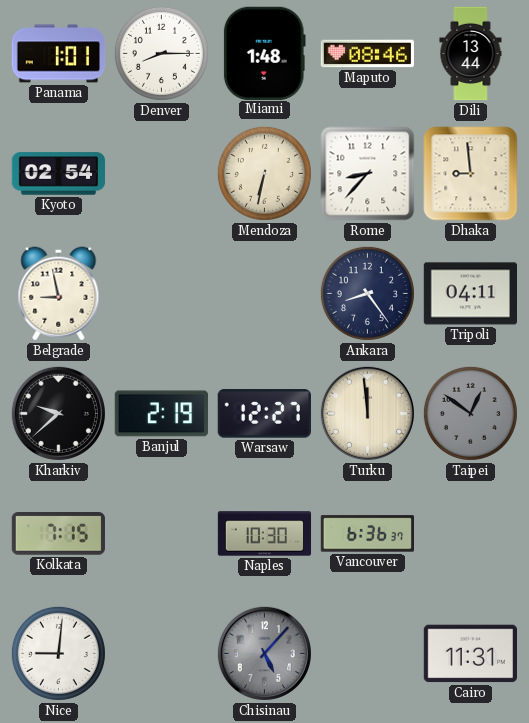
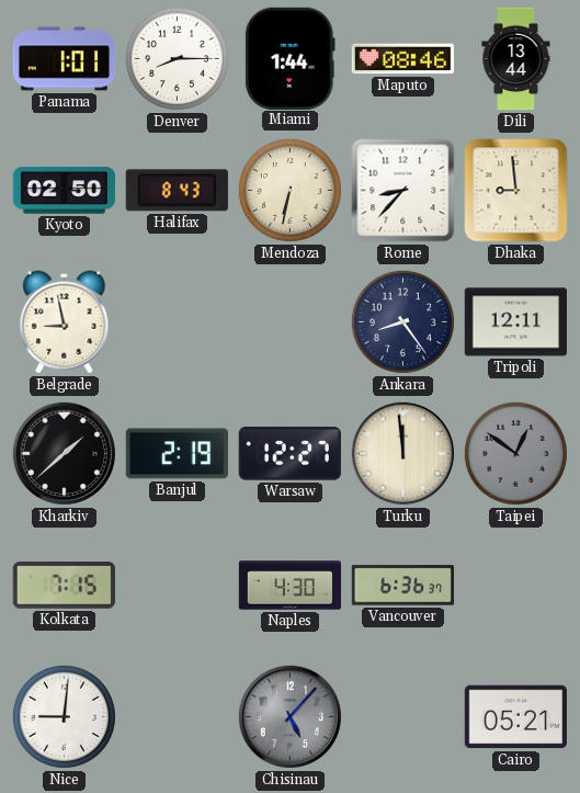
Miami: 1:48 -> 1:44
Kyoto: 02:54 -> 02:50
Halifax: none -> 8:43
Tripoli: 04:11 -> 12:11
Kharkiv: 9:38 -> 1:38
Naples: 10:30 -> 4:30
Cairo: 11:31 -> 05:21
